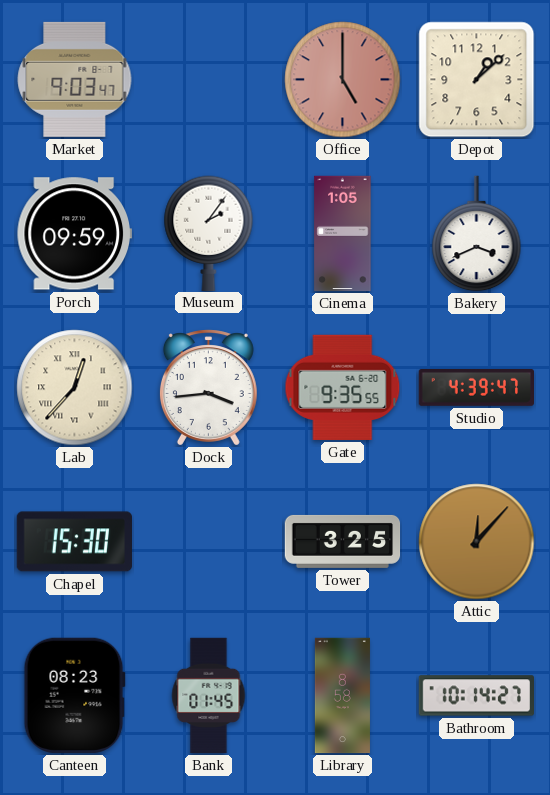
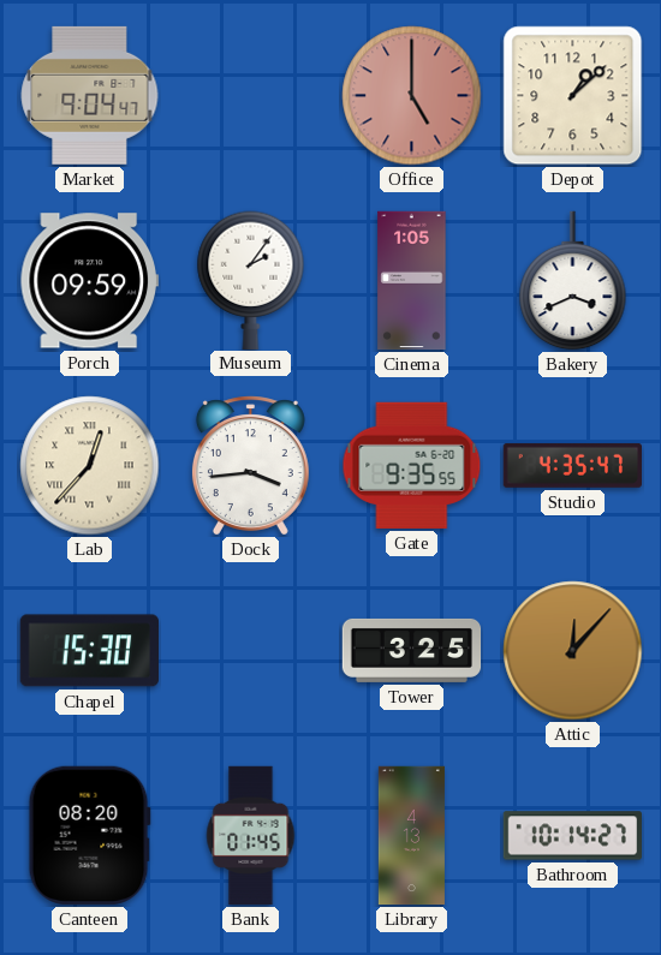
Market: 9:03 -> 9:04
Studio: 4:39 -> 4:35
Canteen: 08:23 -> 08:20
Library: 8:58 -> 4:13
